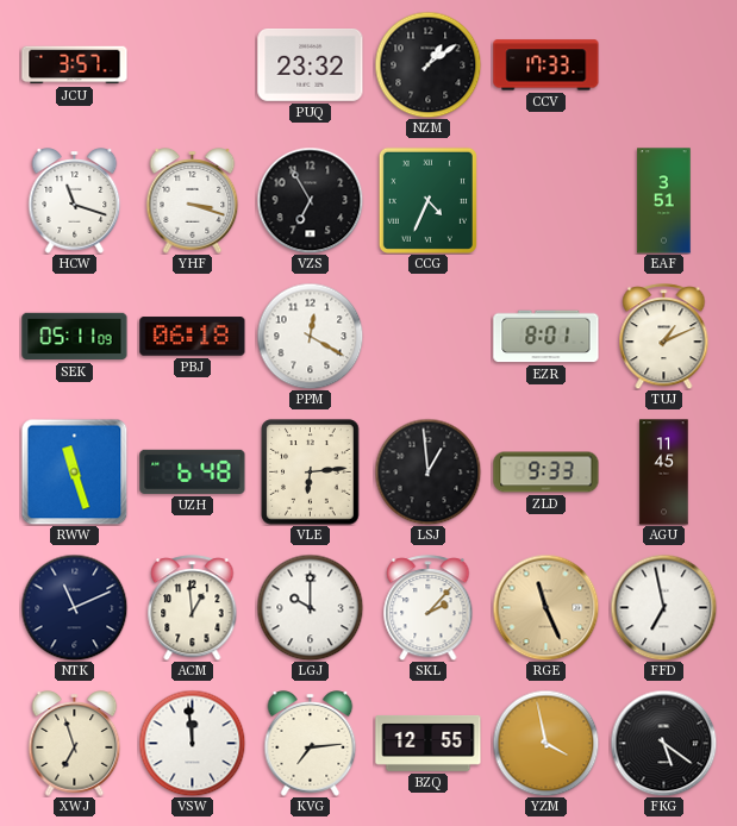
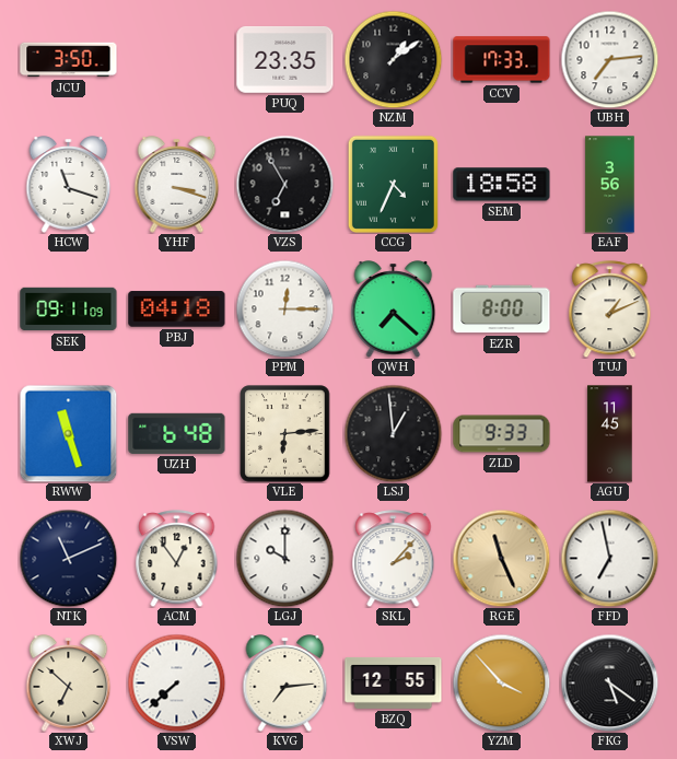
JCU: 3:57 -> 3:50
PUQ: 23:32 -> 23:35
UBH: none -> 7:14
SEM: none -> 18:58
EAF: 3:51 -> 3:56
SEK: 05:11 -> 09:11
PBJ: 06:18 -> 04:18
PPM: 12:20 -> 12:15
QWH: none -> 7:22
EZR: 8:01 -> 8:00
ACM: 12:59 -> 12:54
XWJ: 6:57 -> 6:52
VSW: 11:59 -> 7:38
YZM: 3:58 -> 3:53
